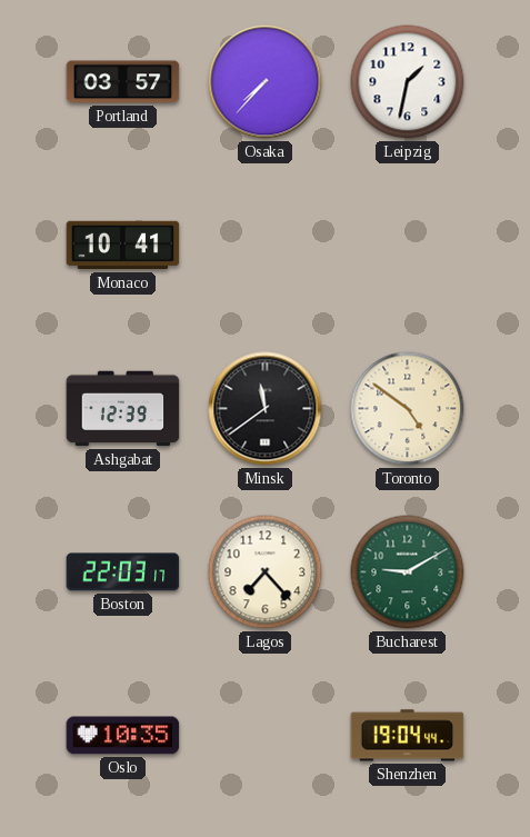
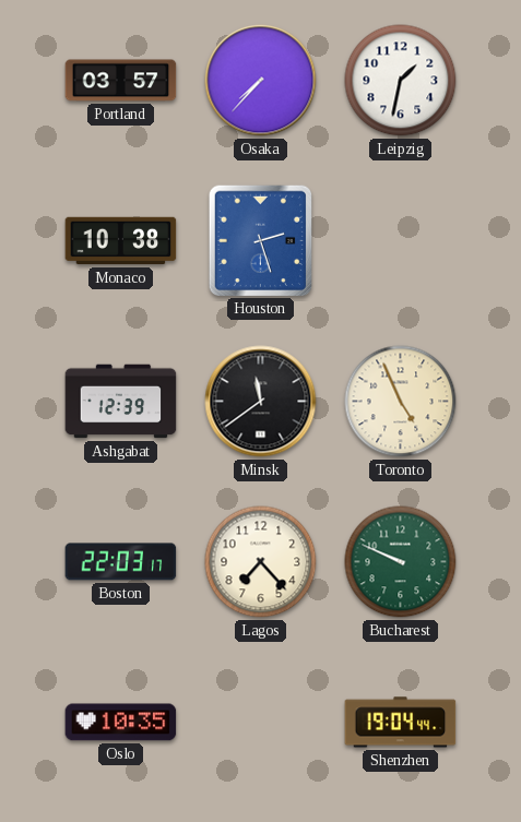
Monaco: 10:41 -> 10:38
Houston: none -> 2:27
Toronto: 4:51 -> 4:56
Bucharest: 9:10 -> 9:49
